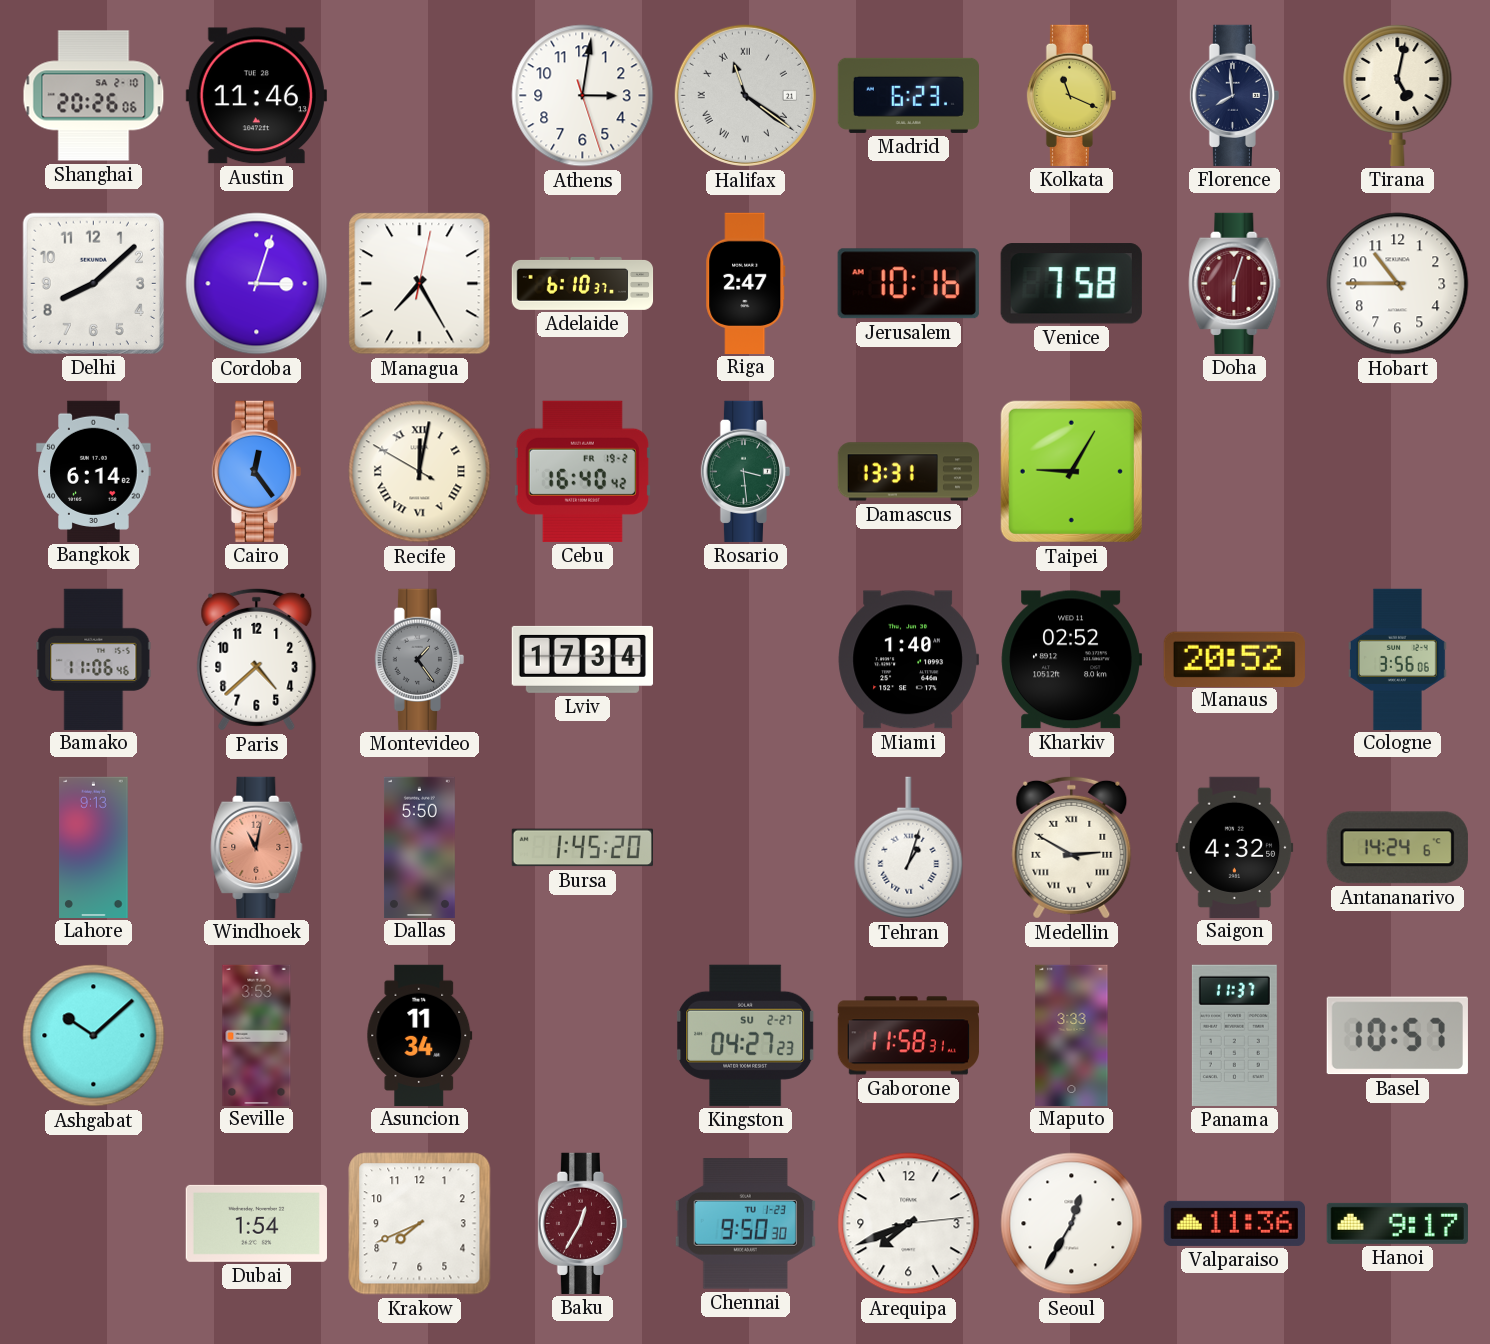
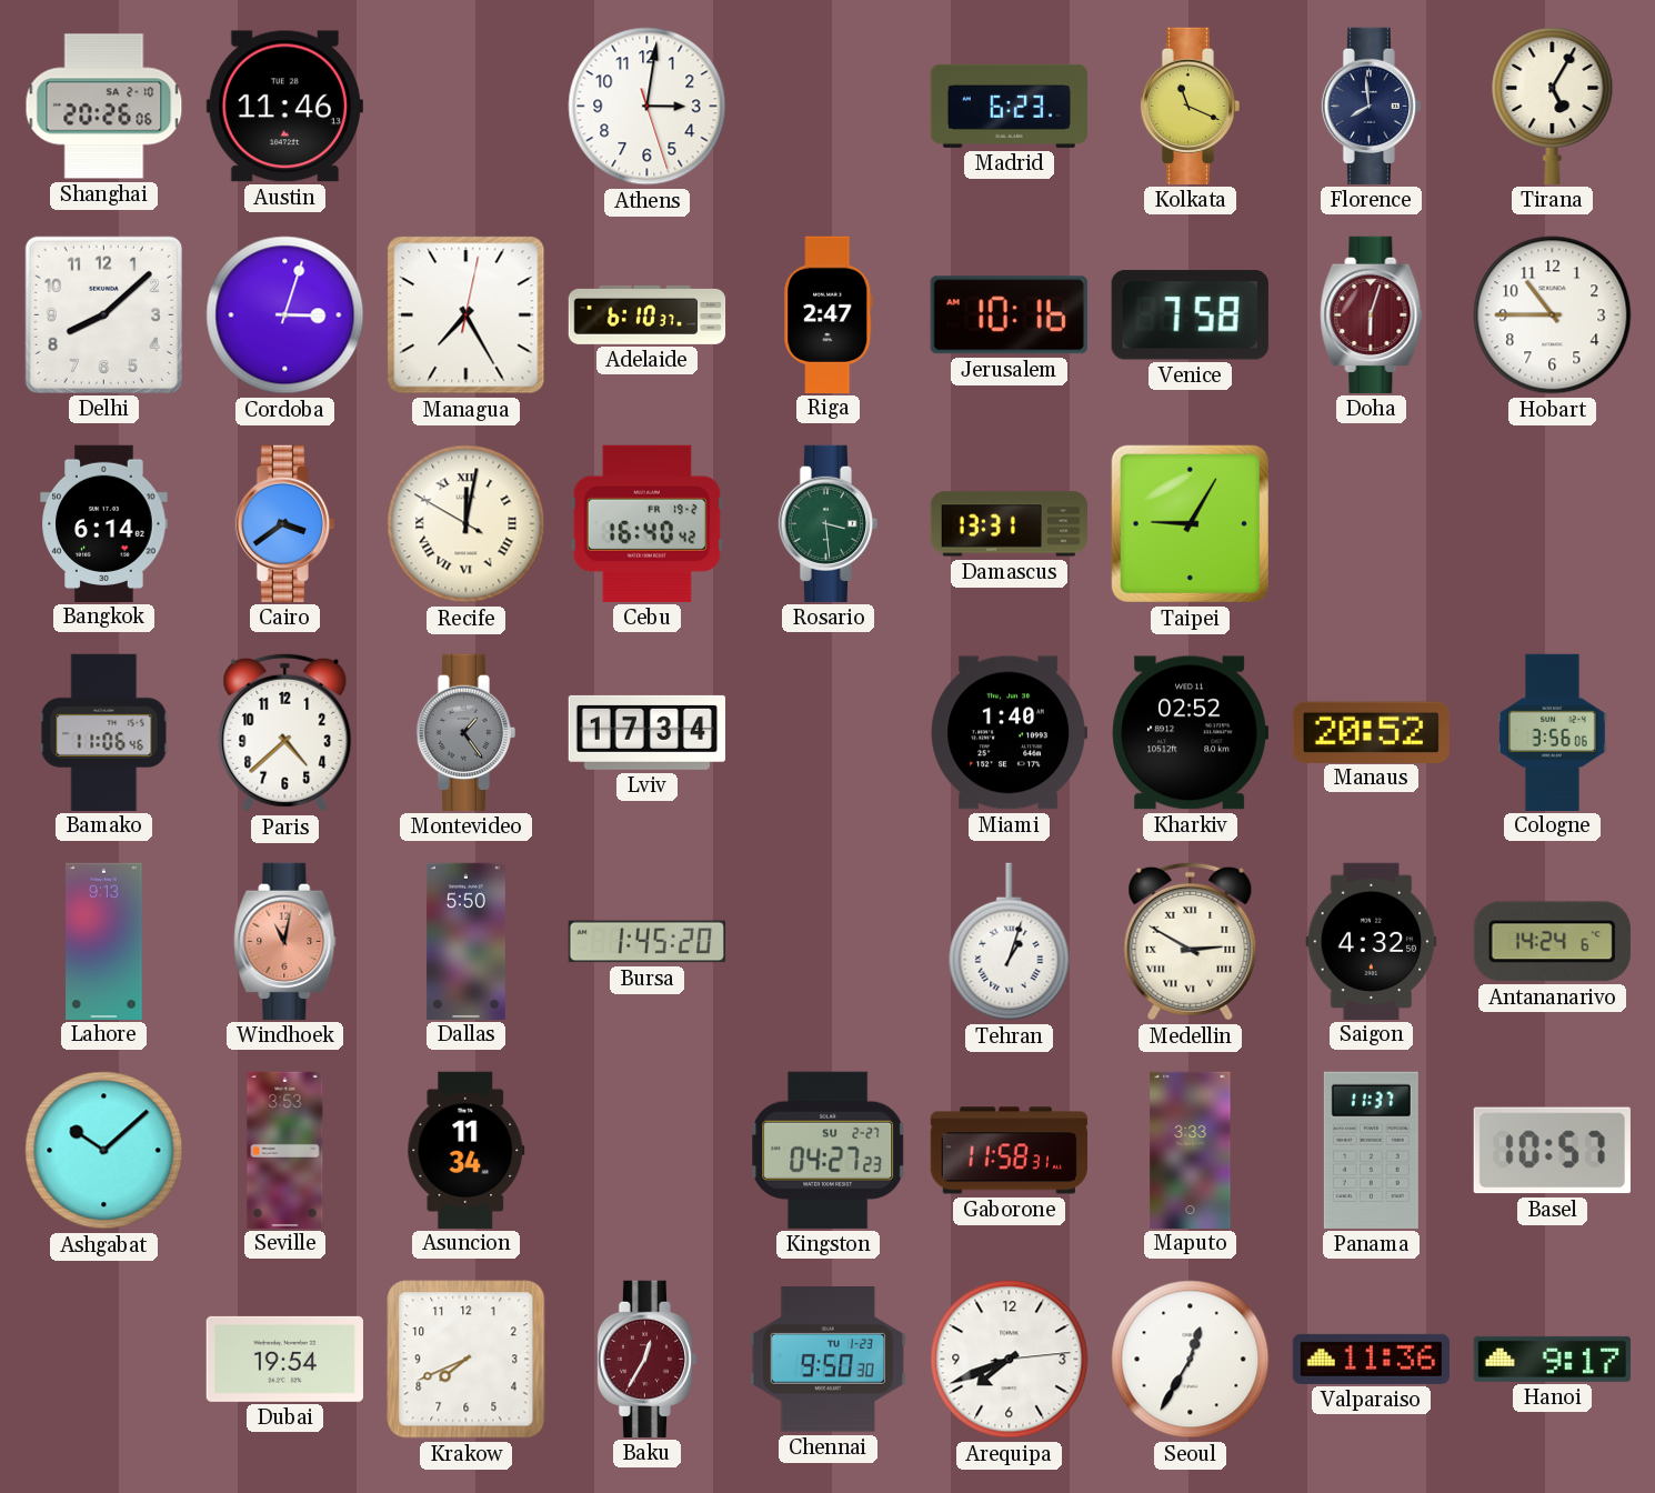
Halifax: 11:21 -> none
Tirana: 5:02 -> 5:05
Cairo: 12:24 -> 3:39
Dubai: 1:54 -> 19:54
